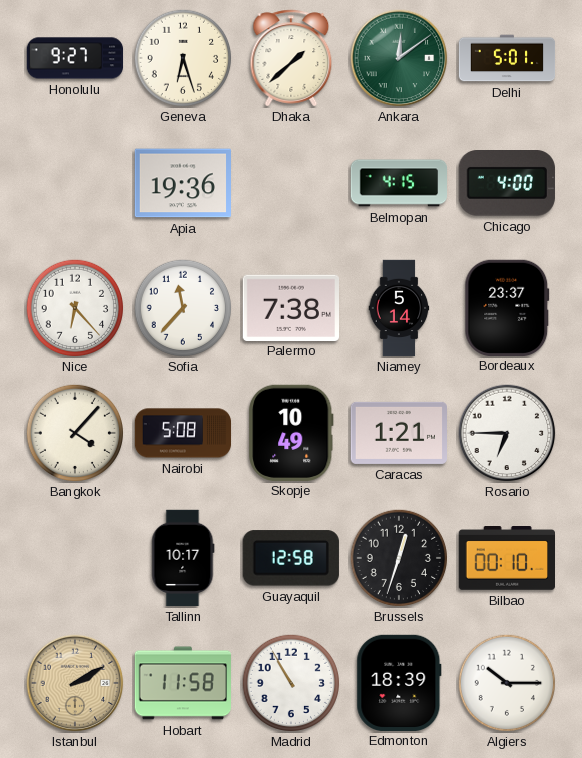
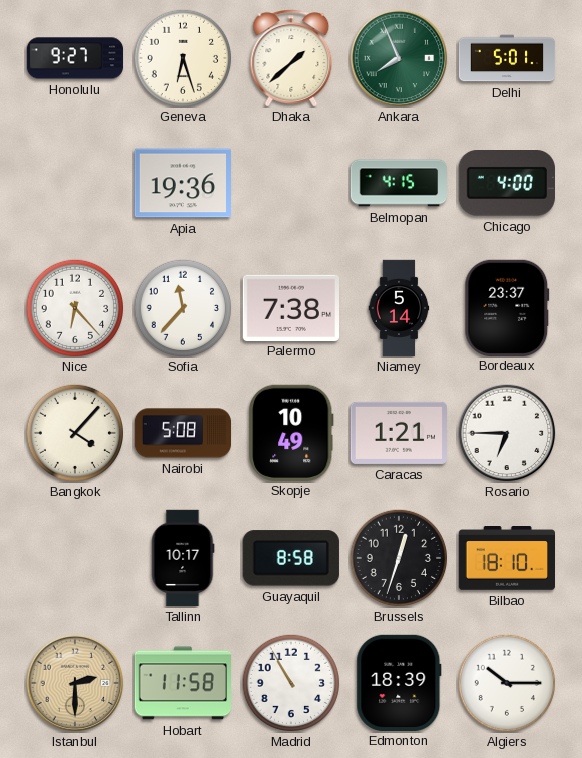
Ankara: 12:09 -> 7:56
Guayaquil: 12:58 -> 8:58
Bilbao: 00:10 -> 18:10
Istanbul: 2:10 -> 2:30
